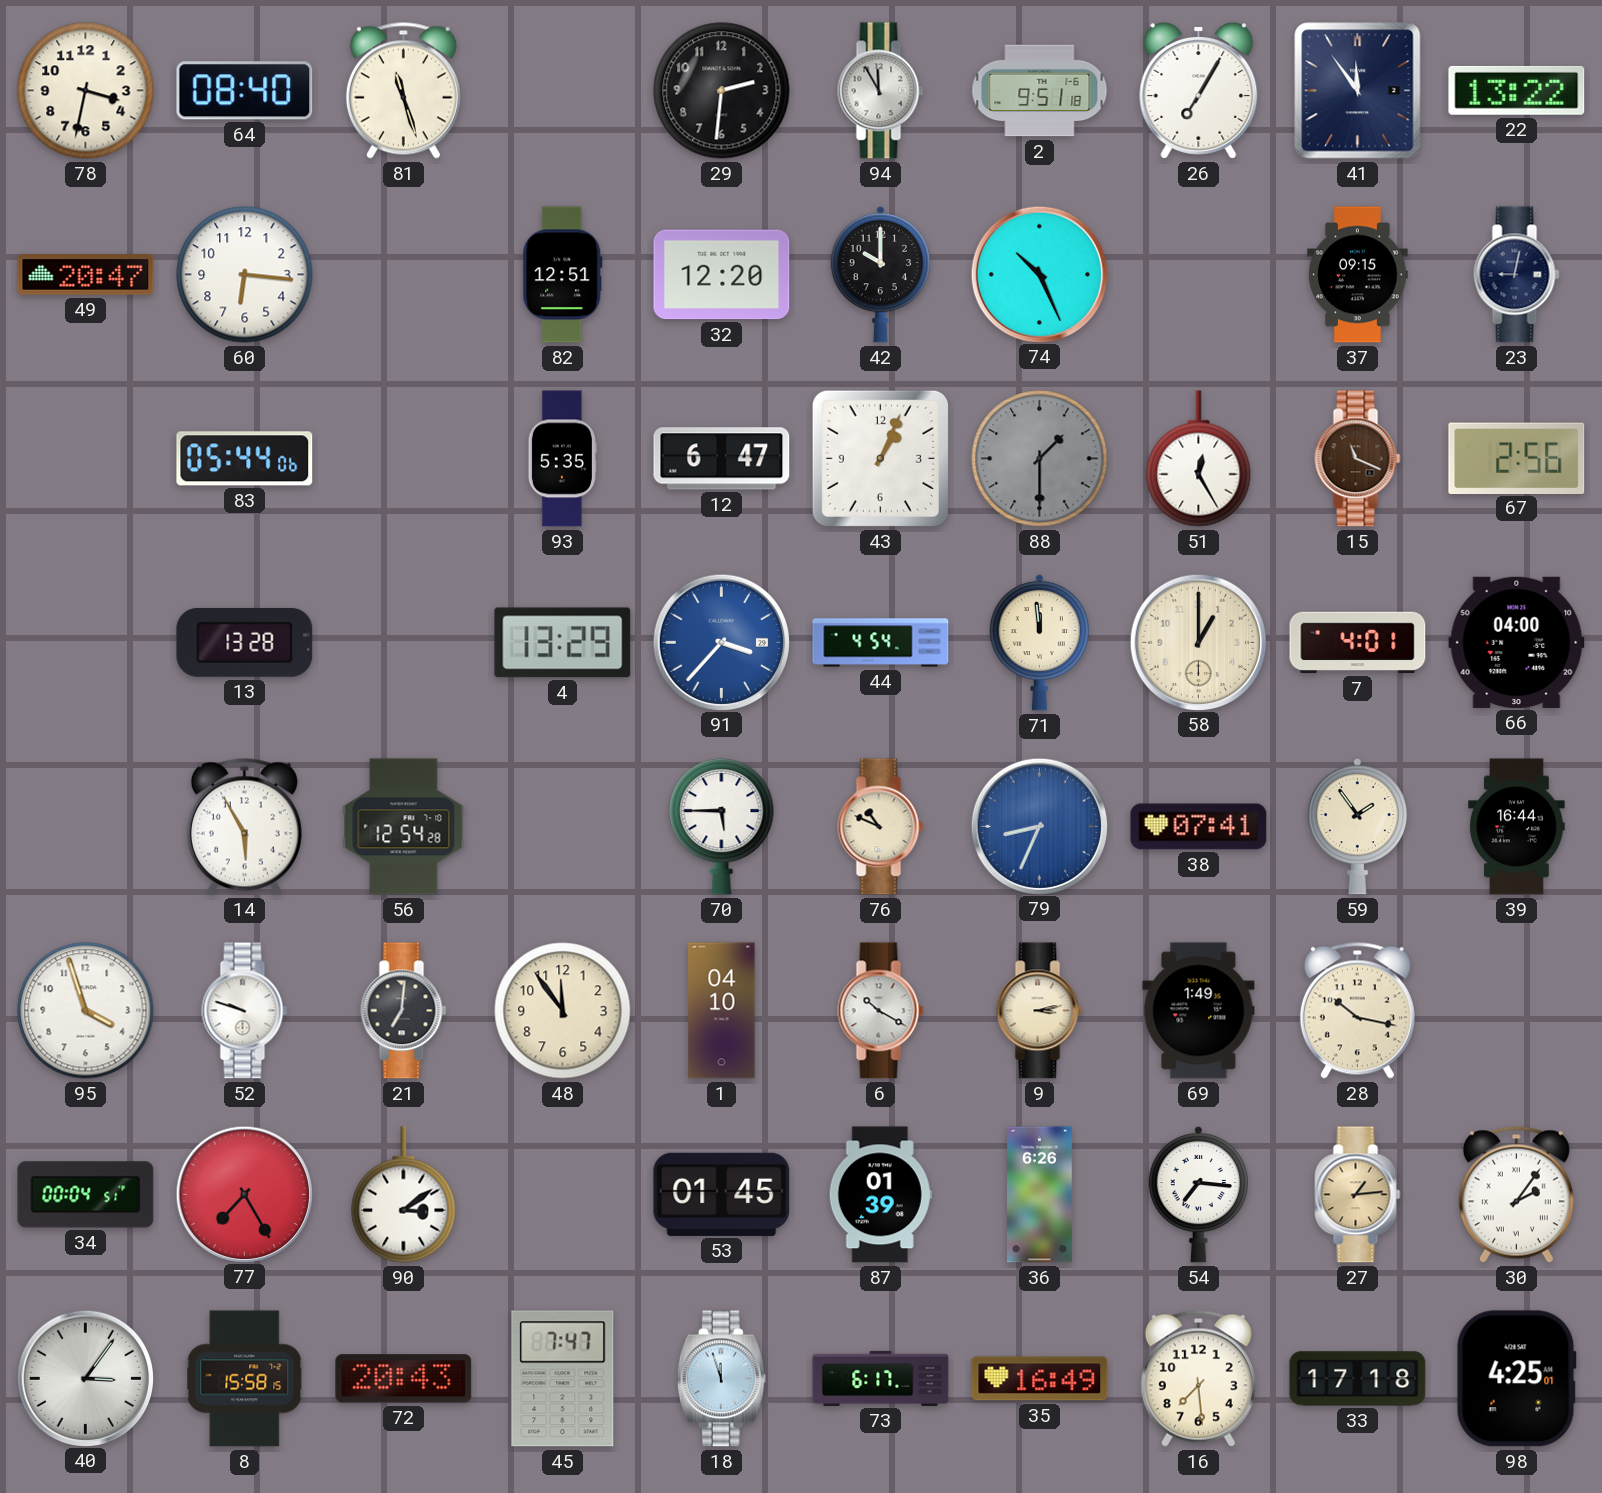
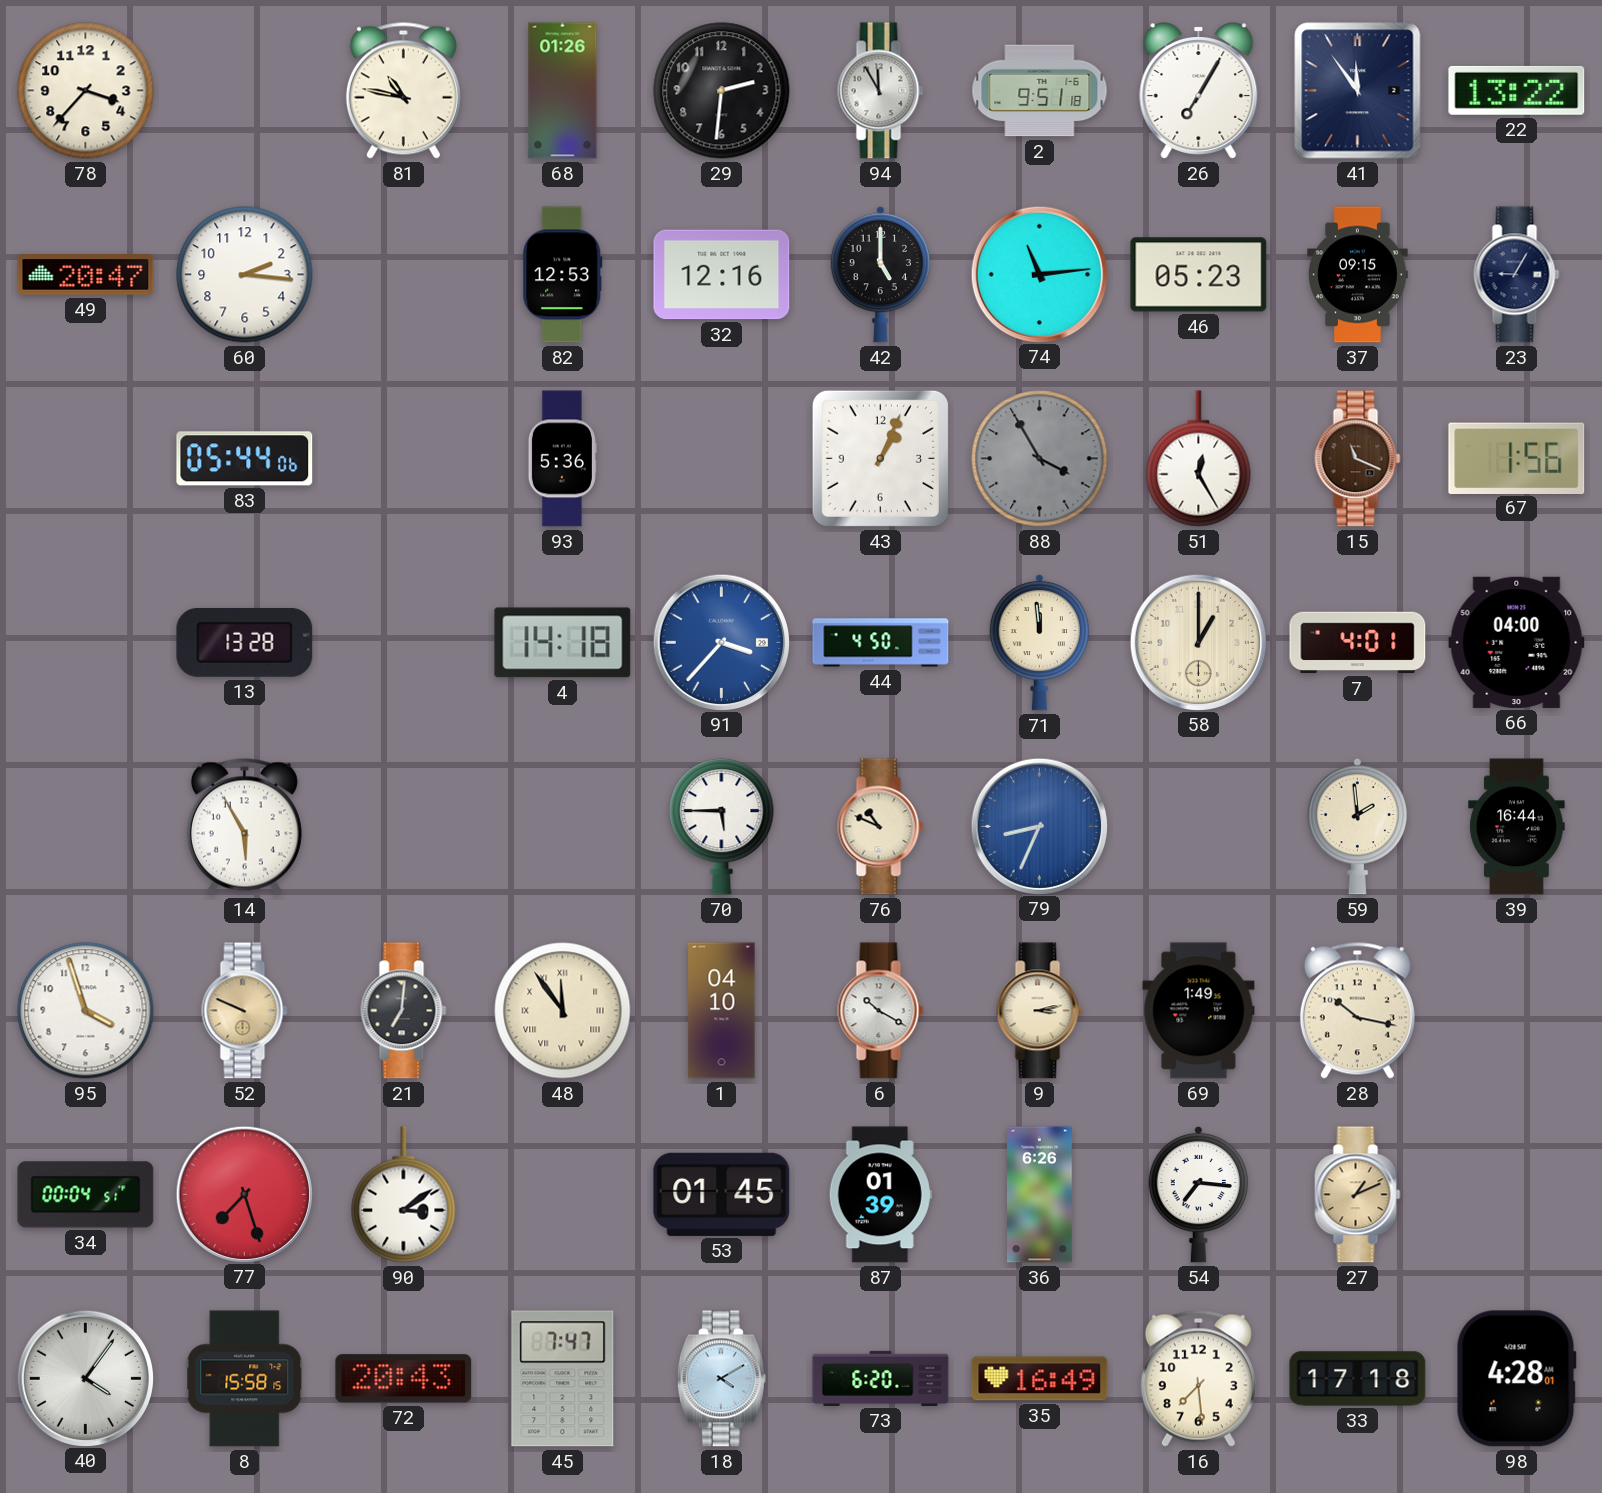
78: 3:32 -> 3:37
64: 08:40 -> none
81: 11:27 -> 10:47
68: none -> 01:26
60: 6:16 -> 2:16
82: 12:51 -> 12:53
32: 12:20 -> 12:16
42: 10:00 -> 5:00
74: 10:26 -> 11:14
46: none -> 05:23
23: 9:02 -> 9:05
93: 5:35 -> 5:36
12: 6:47 -> none
88: 1:30 -> 3:55
67: 2:56 -> 1:56
4: 13:29 -> 14:18
44: 4:54 -> 4:50
56: 12:54 -> none
38: 07:41 -> none
59: 1:54 -> 1:59
52: 9:48 -> 9:49
52 dial: white -> champagne
48 numerals: Arabic -> Roman
77: 7:25 -> 7:27
27: 1:14 -> 1:11
30: 2:06 -> none
40: 3:06 -> 4:06
18: 11:57 -> 4:10
73: 6:17 -> 6:20
98: 4:25 -> 4:28
